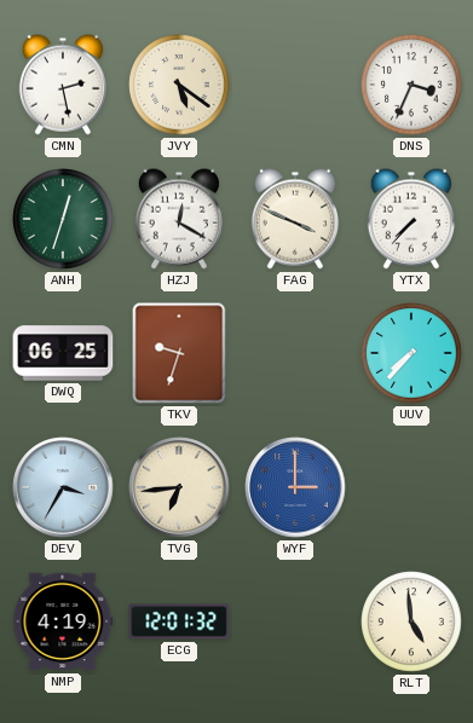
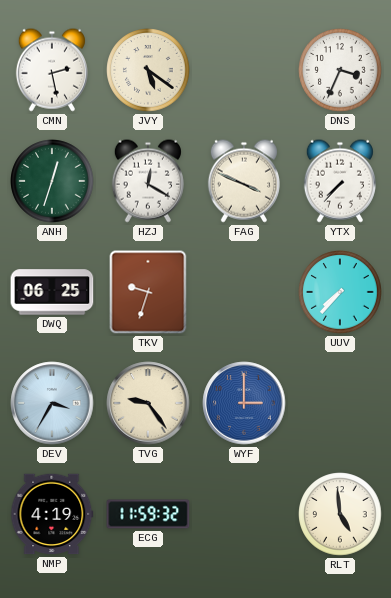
TVG: 6:44 -> 9:24
ECG: 12:01 -> 11:59
